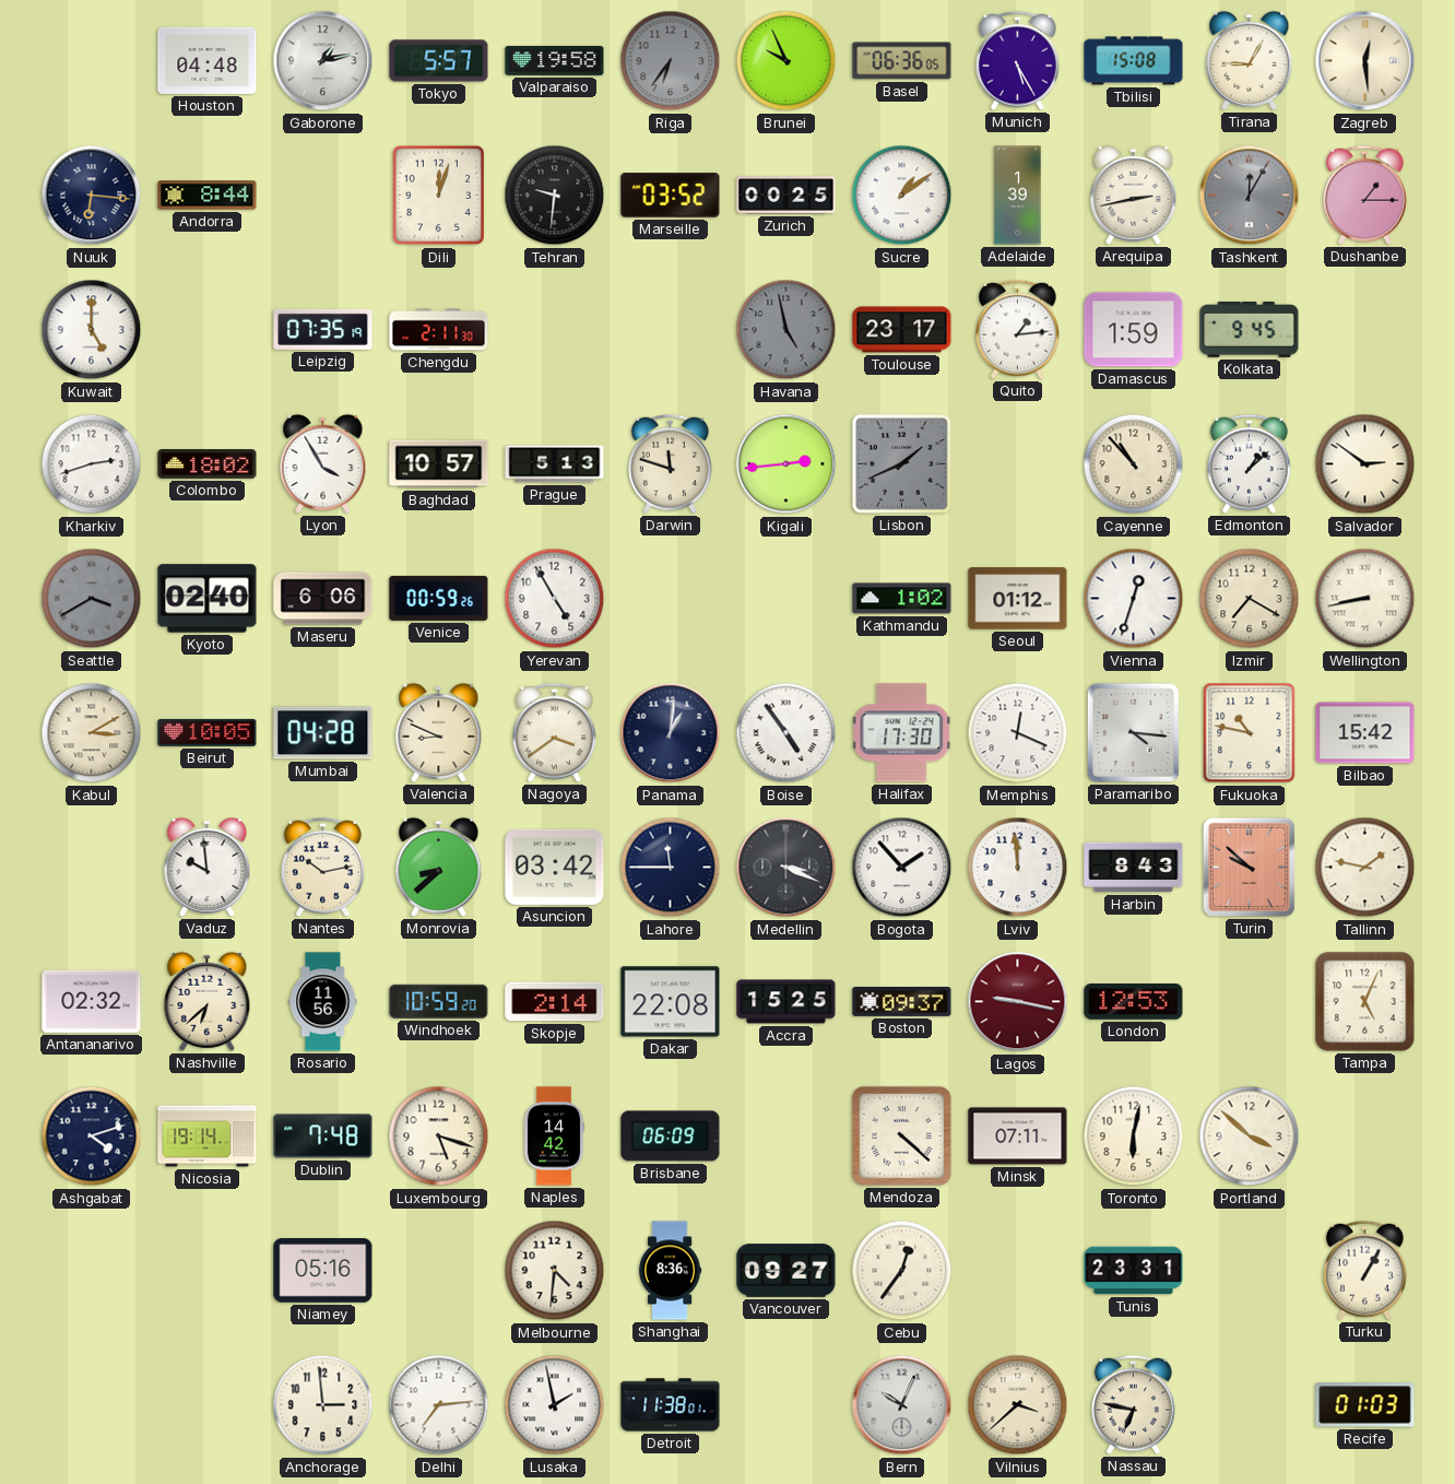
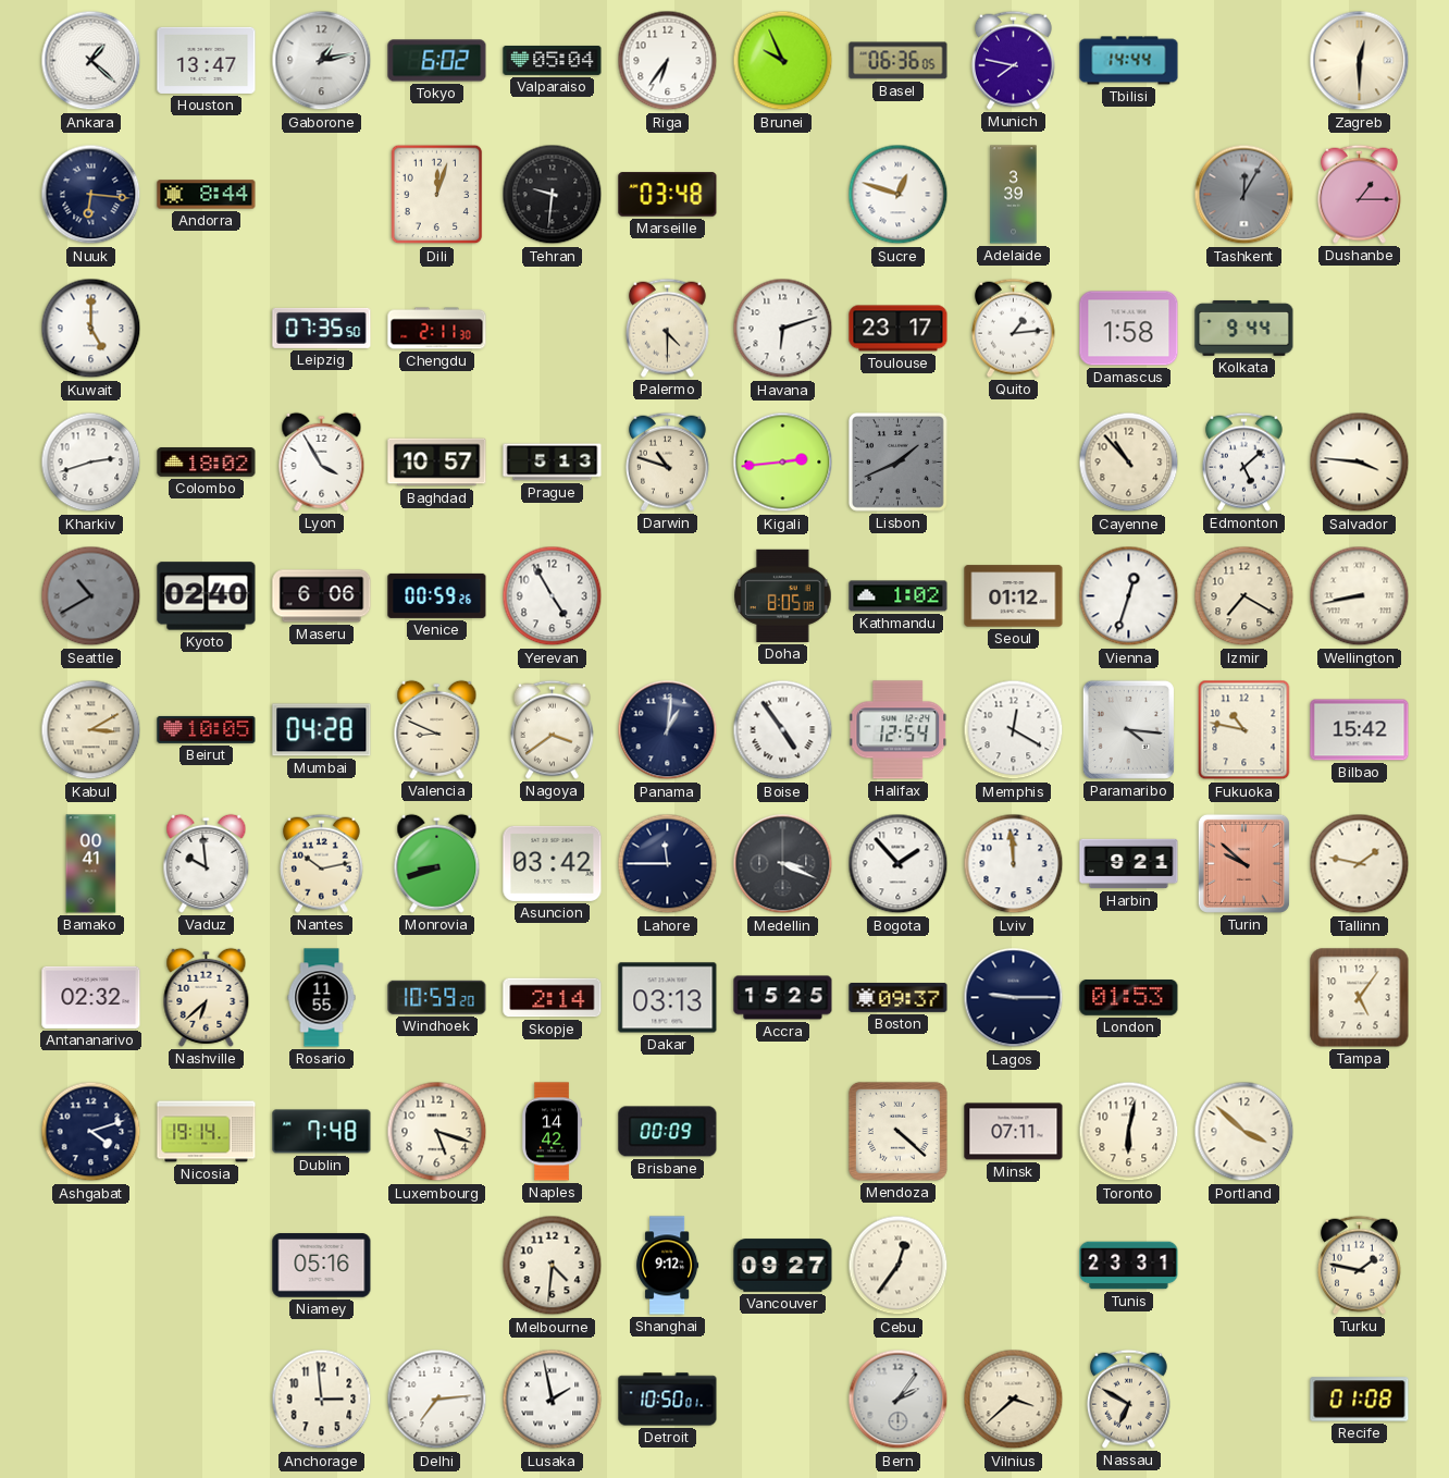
Ankara: none -> 1:22
Houston: 04:48 -> 13:47
Tokyo: 5:57 -> 6:02
Valparaiso: 19:58 -> 05:04
Riga dial: grey -> white
Munich: 5:25 -> 7:47
Tbilisi: 15:08 -> 14:44
Tirana: 9:05 -> none
Zagreb: 12:29 -> 12:30
Marseille: 03:52 -> 03:48
Zurich: 00:25 -> none
Sucre: 1:09 -> 12:48
Adelaide: 1:39 -> 3:39
Arequipa: 2:43 -> none
Leipzig: 07:35:19 -> 07:35:50
Palermo: none -> 4:30
Havana: 4:58 -> 6:12
Havana dial: grey -> white
Damascus: 1:59 -> 1:58
Kolkata: 9:45 -> 9:44
Darwin: 11:48 -> 10:48
Edmonton: 1:08 -> 5:08
Salvador: 2:51 -> 3:46
Seattle: 3:40 -> 10:40
Doha: none -> 8:05
Halifax: 17:30 -> 12:54
Memphis: 12:19 -> 12:20
Bamako: none -> 00:41
Monrovia: 8:38 -> 8:42
Harbin: 8:43 -> 9:21
Rosario: 11:56 -> 11:55
Dakar: 22:08 -> 03:13
Lagos: 9:17 -> 9:15
Lagos dial: burgundy -> navy
London: 12:53 -> 01:53
Tampa: 5:04 -> 5:06
Brisbane: 06:09 -> 00:09
Shanghai: 8:36 -> 9:12
Turku: 1:05 -> 1:47
Detroit: 11:38 -> 10:50
Bern: 10:04 -> 2:06
Nassau: 6:47 -> 6:50
Recife: 01:03 -> 01:08
